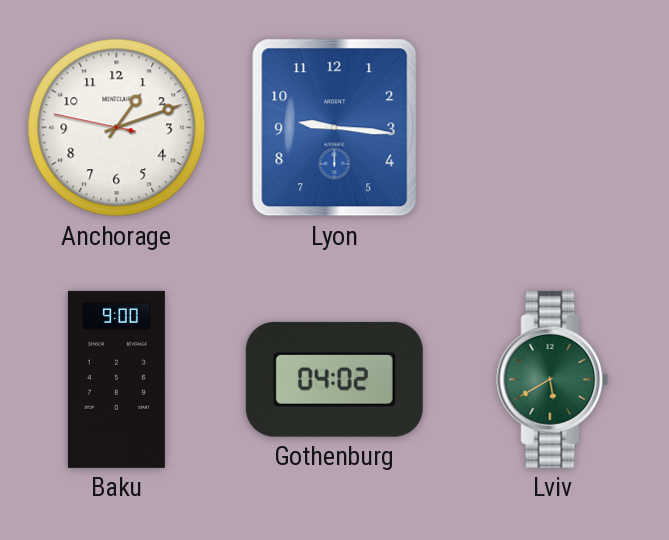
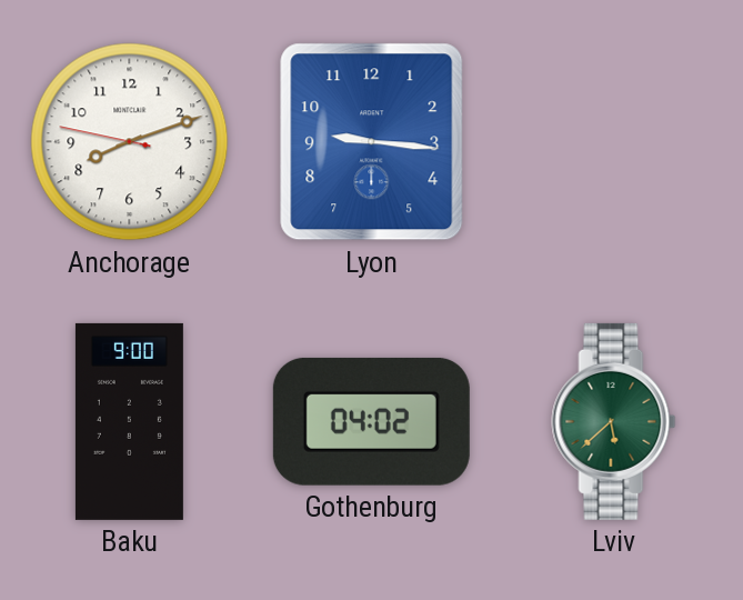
Anchorage: 1:11 -> 8:11
Lviv: 5:40 -> 5:38
